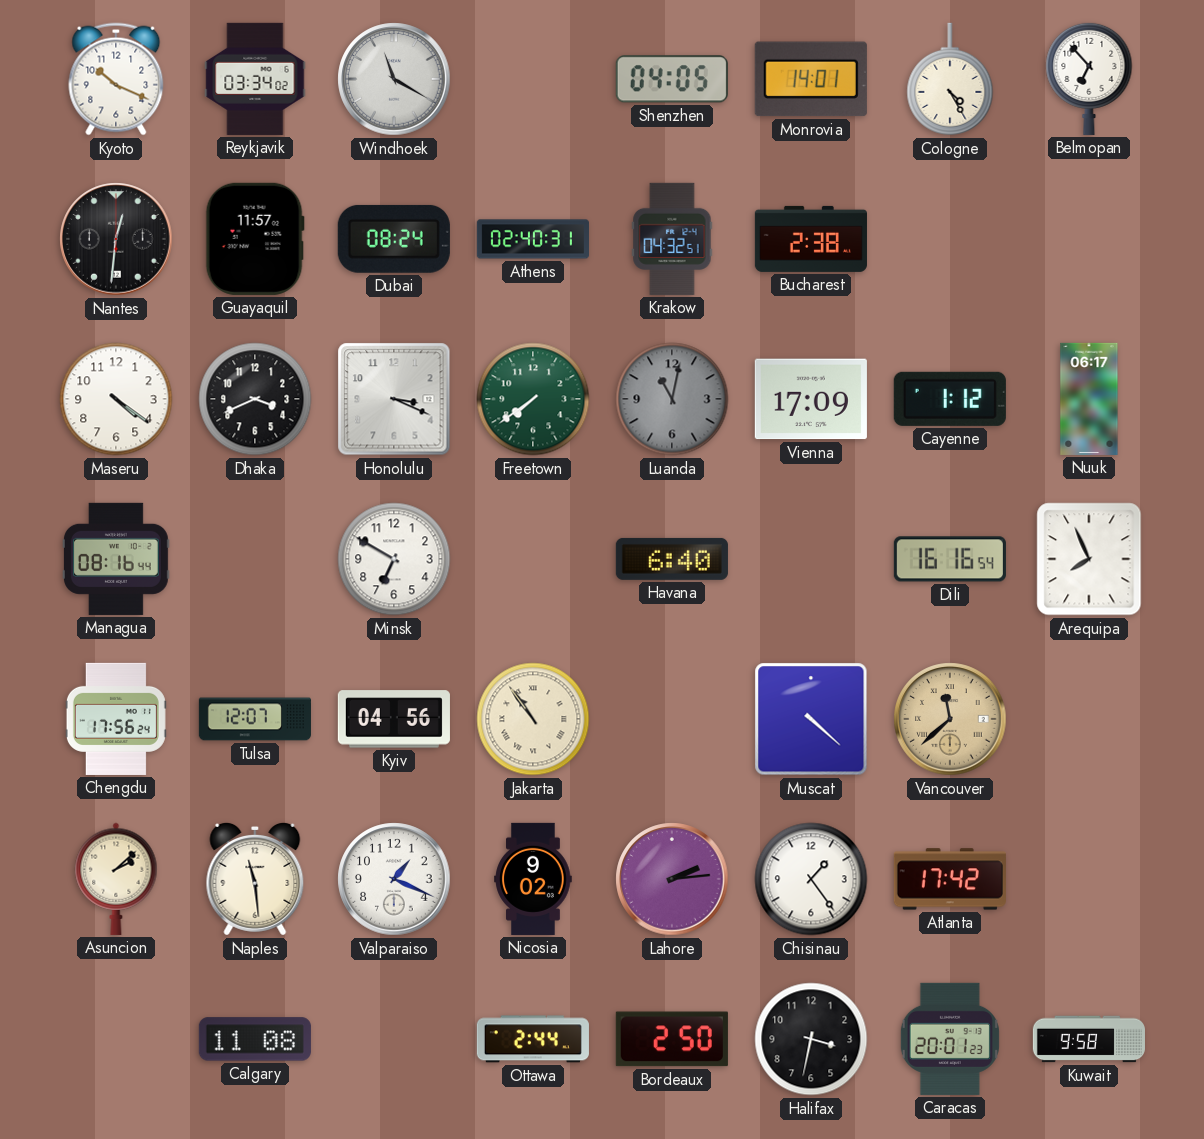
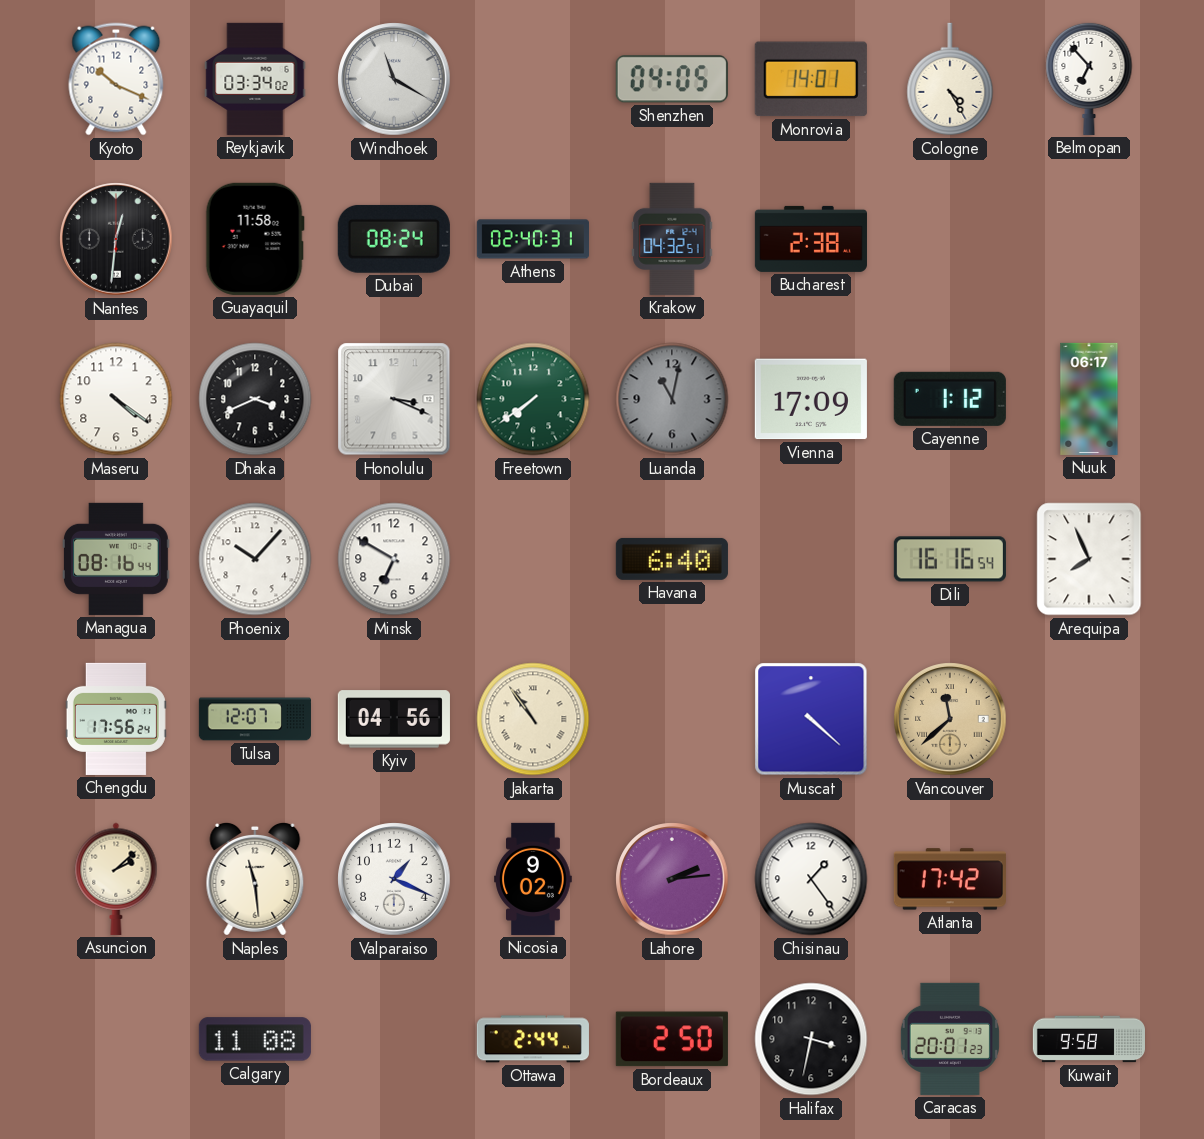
Guayaquil: 11:57 -> 11:58
Phoenix: none -> 10:07
